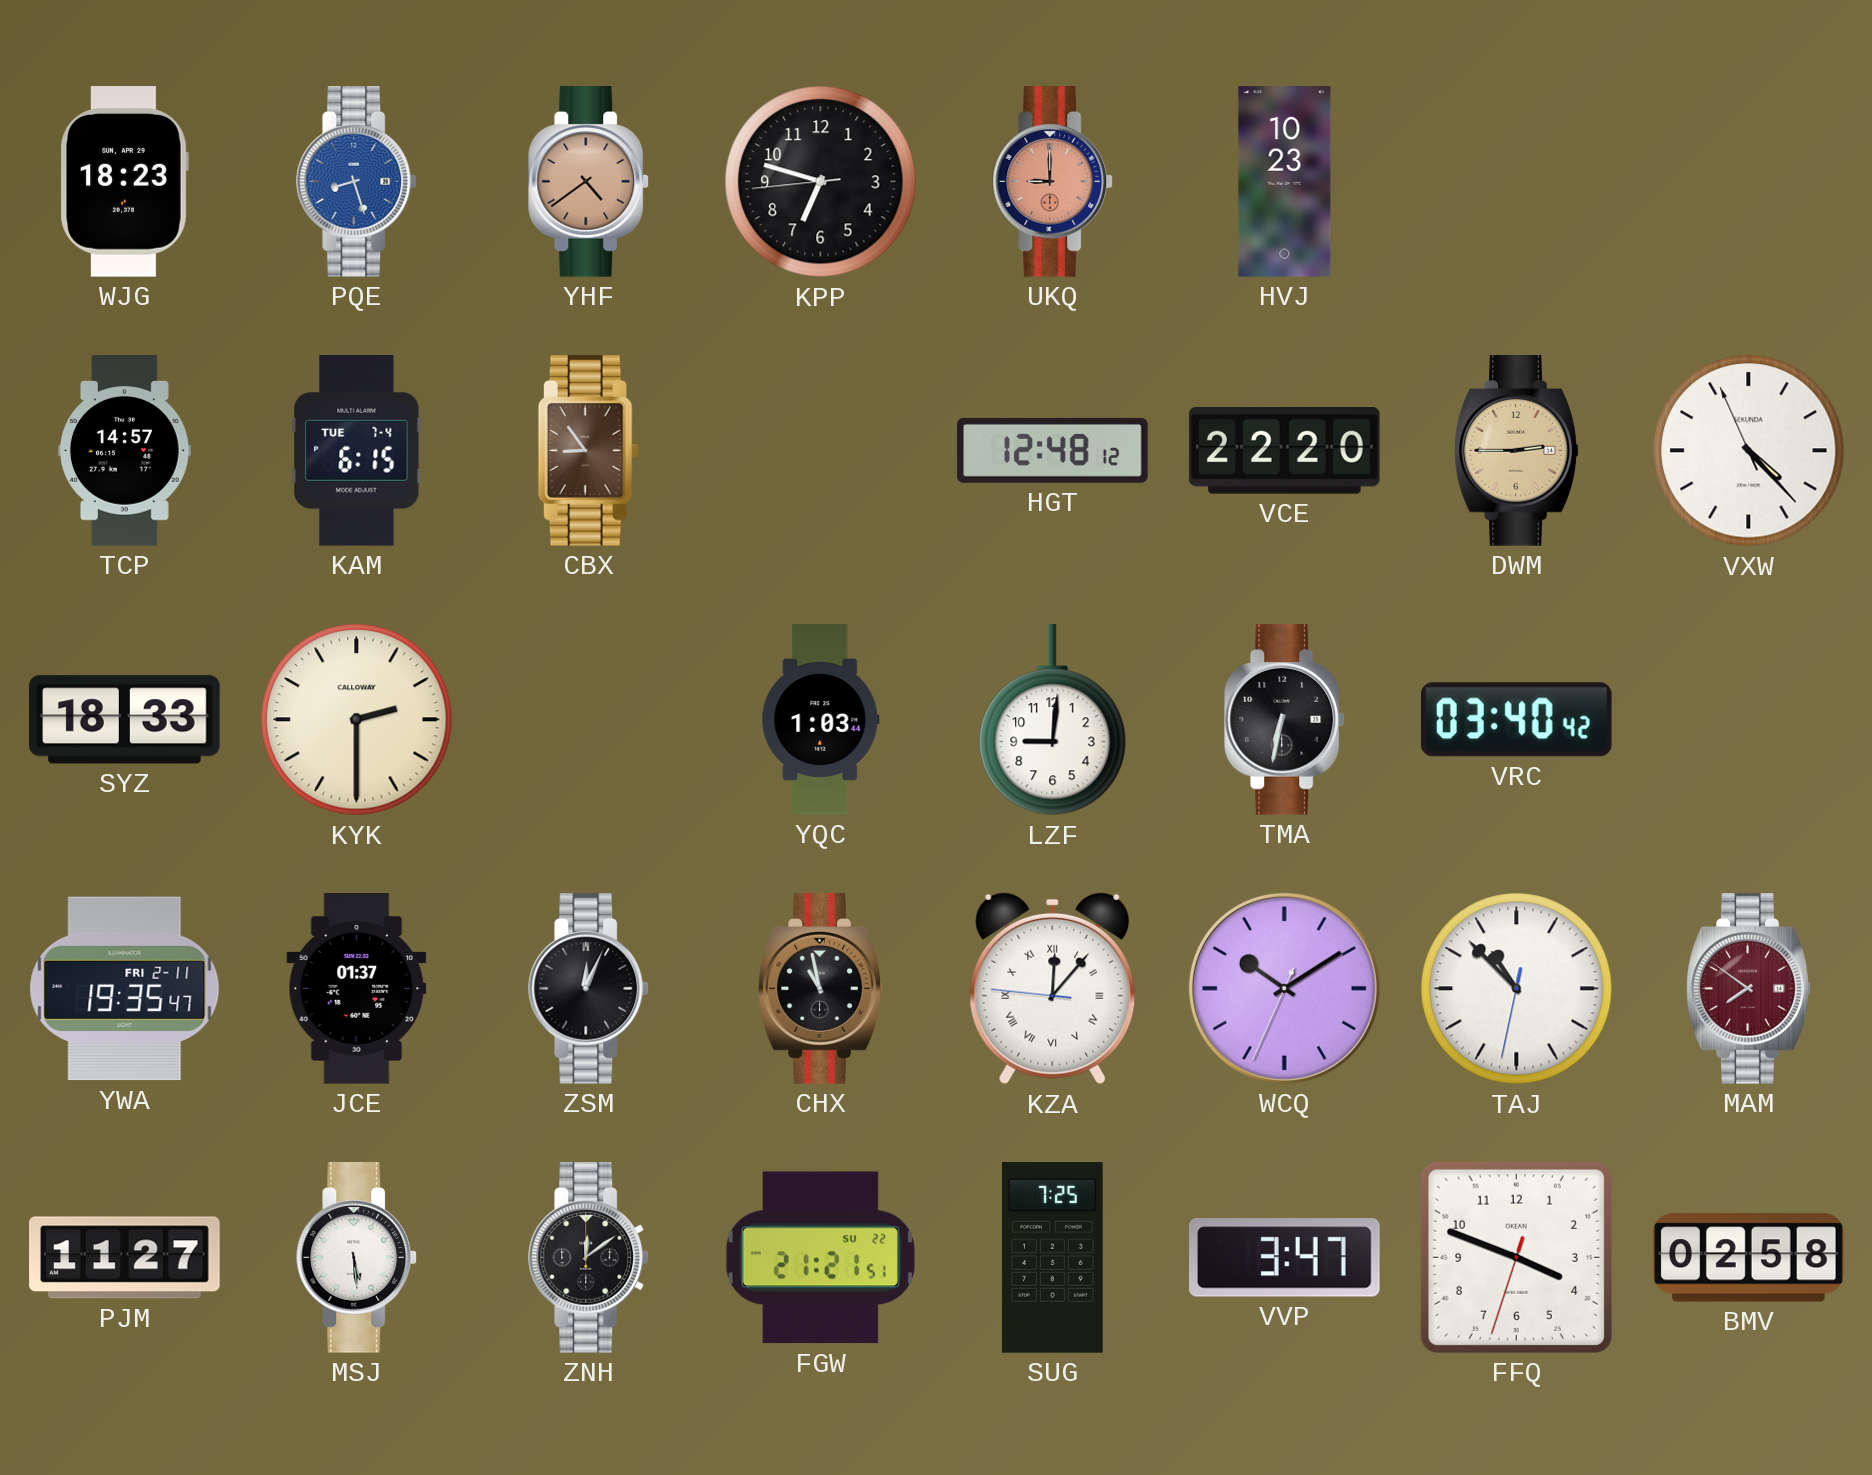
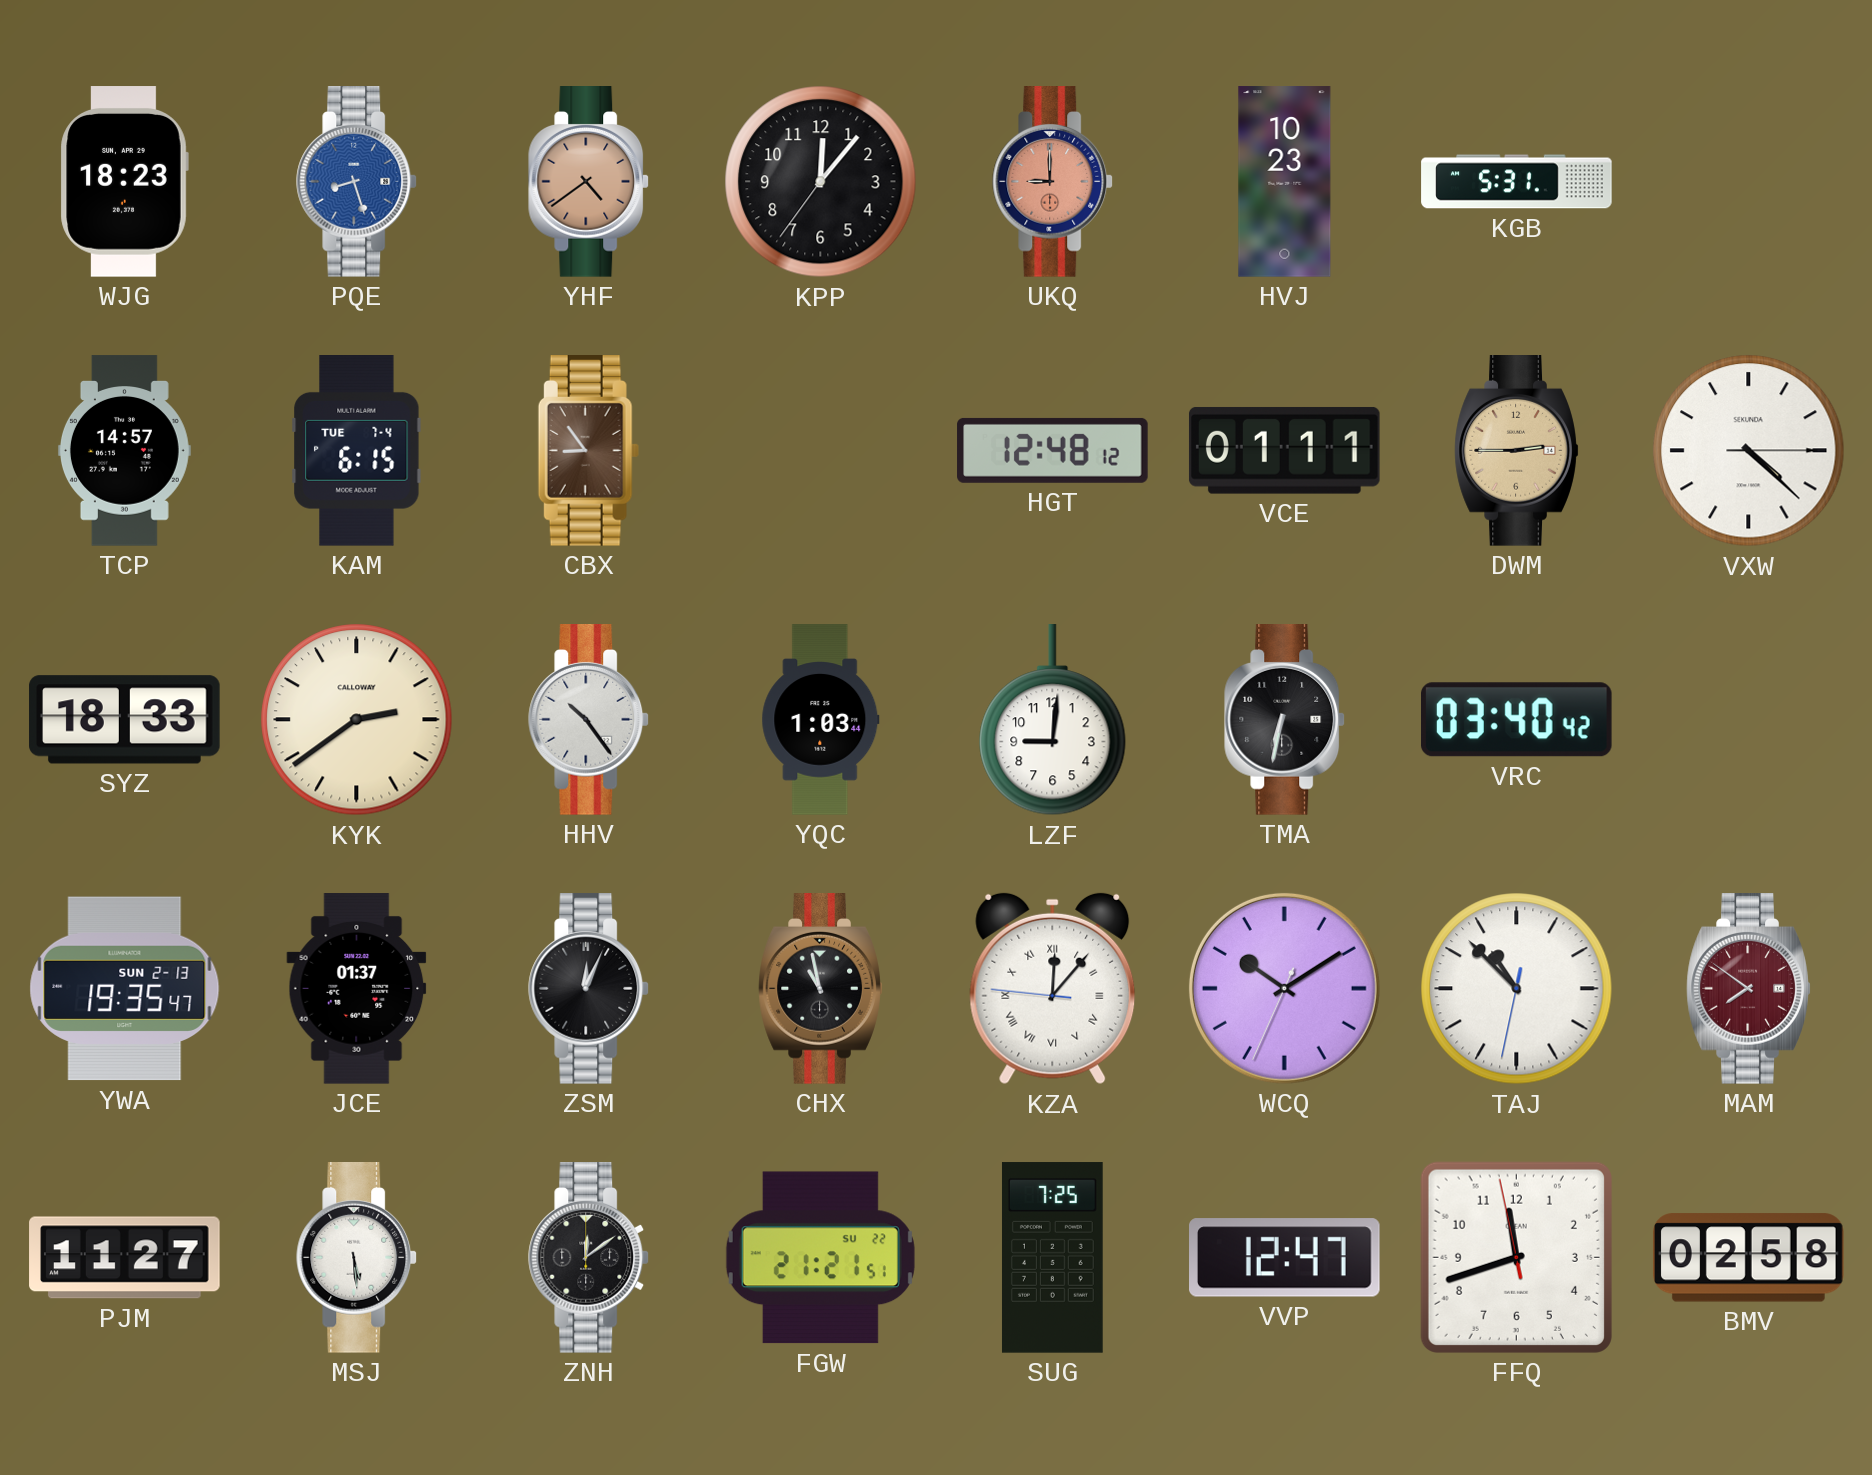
KPP: 6:47 -> 12:06
KGB: none -> 5:31
VCE: 22:20 -> 01:11
VXW: 4:22:56 -> 4:22:15
KYK: 2:30 -> 2:39
HHV: none -> 10:24
YWA date: FRI 2-11 -> SUN 2-13
VVP: 3:47 -> 12:47
FFQ: 3:48 -> 11:41
